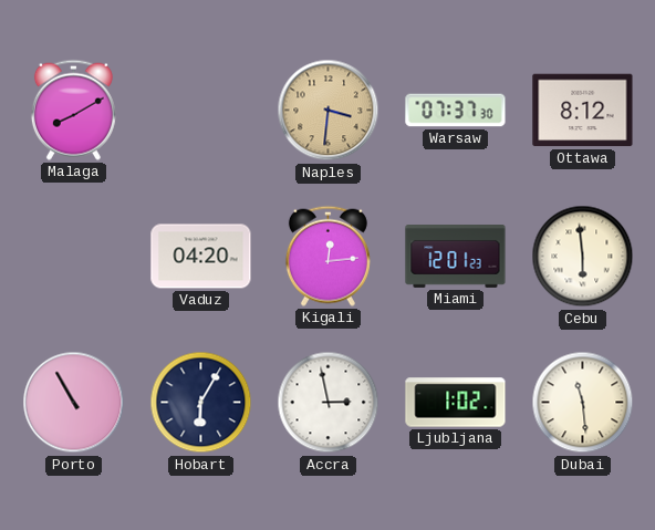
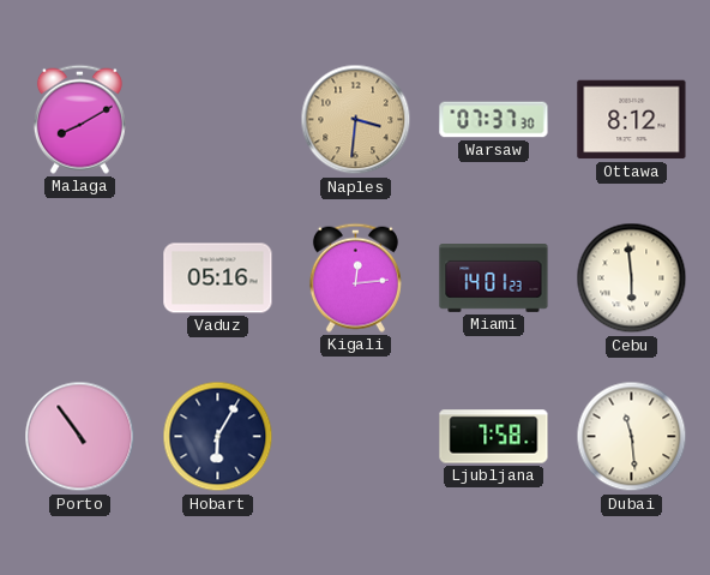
Vaduz: 04:20 -> 05:16
Miami: 12:01 -> 14:01
Porto: 10:55 -> 10:54
Accra: 2:58 -> none
Ljubljana: 1:02 -> 7:58
